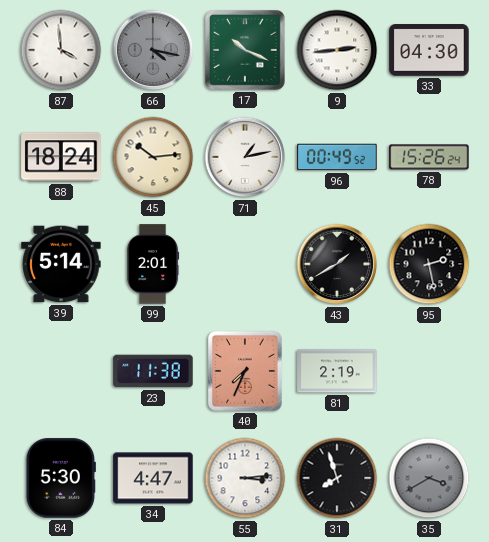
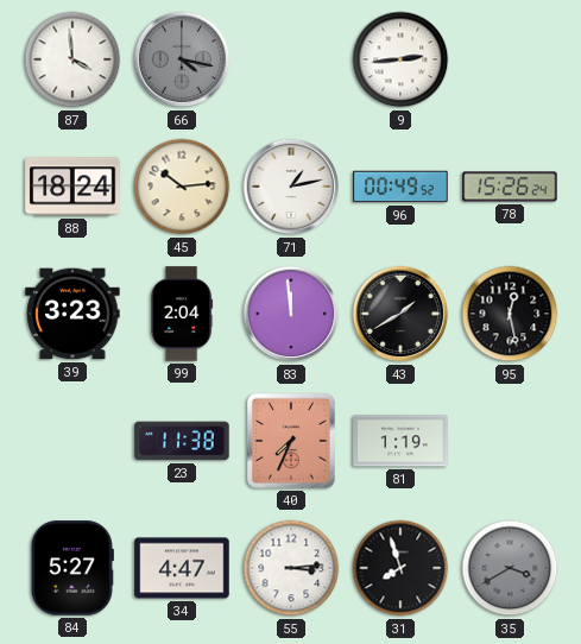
17: 10:19 -> none
33: 04:30 -> none
39: 5:14 -> 3:23
99: 2:01 -> 2:04
83: none -> 11:59
95: 2:28 -> 12:28
81: 2:19 -> 1:19
84: 5:30 -> 5:27
